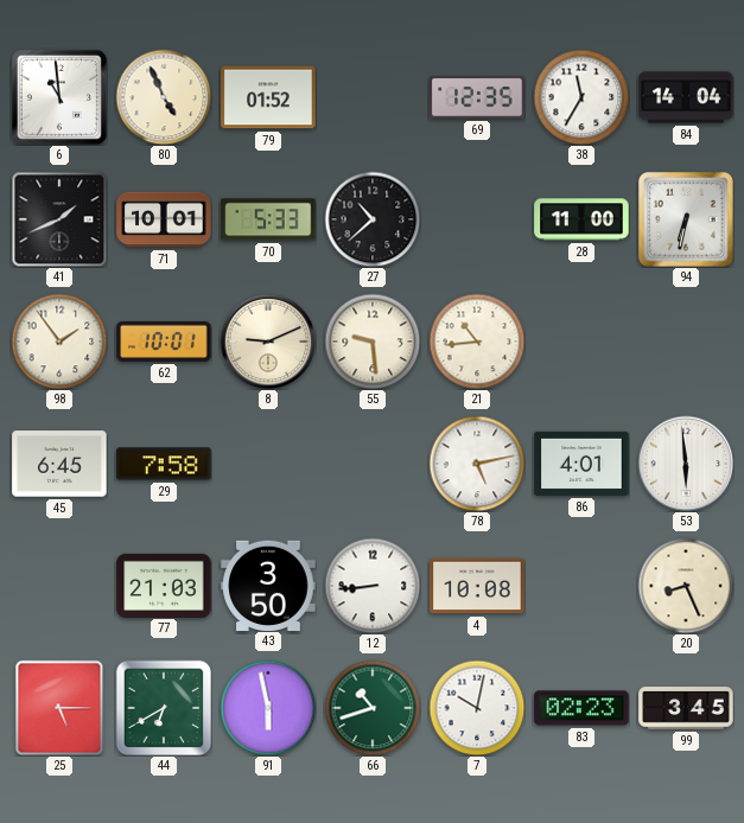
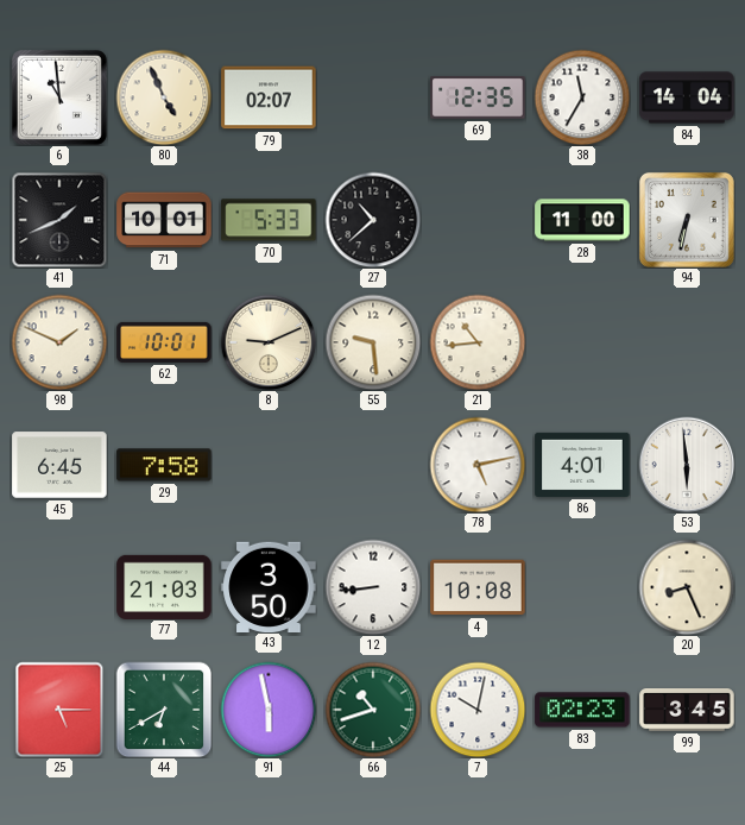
79: 01:52 -> 02:07
98: 1:54 -> 1:49
